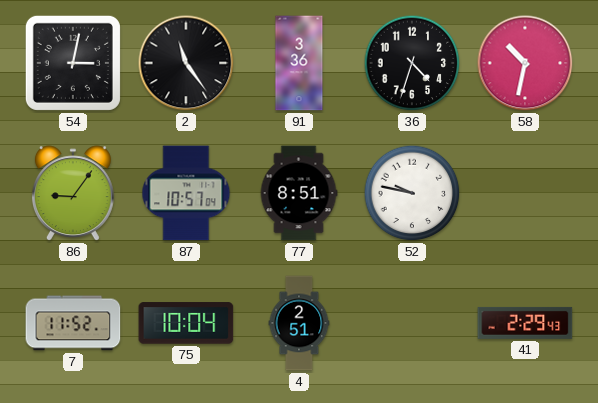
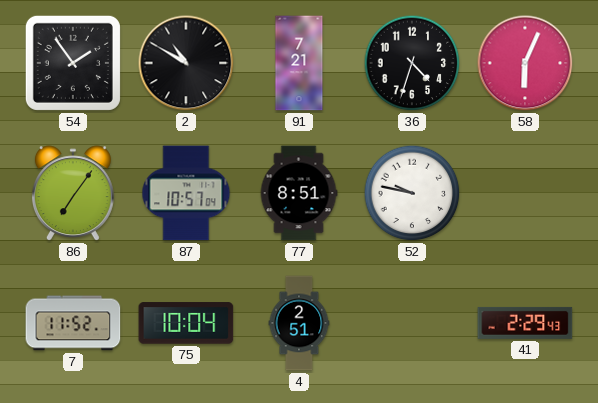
54: 3:02 -> 1:54
2: 11:24 -> 10:50
91: 3:36 -> 7:21
58: 10:32 -> 6:04
86: 9:06 -> 7:06
